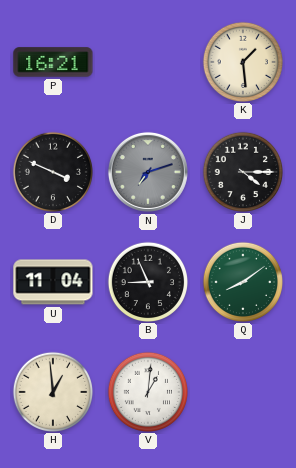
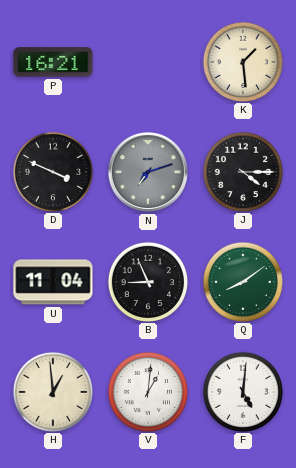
F: none -> 5:01
